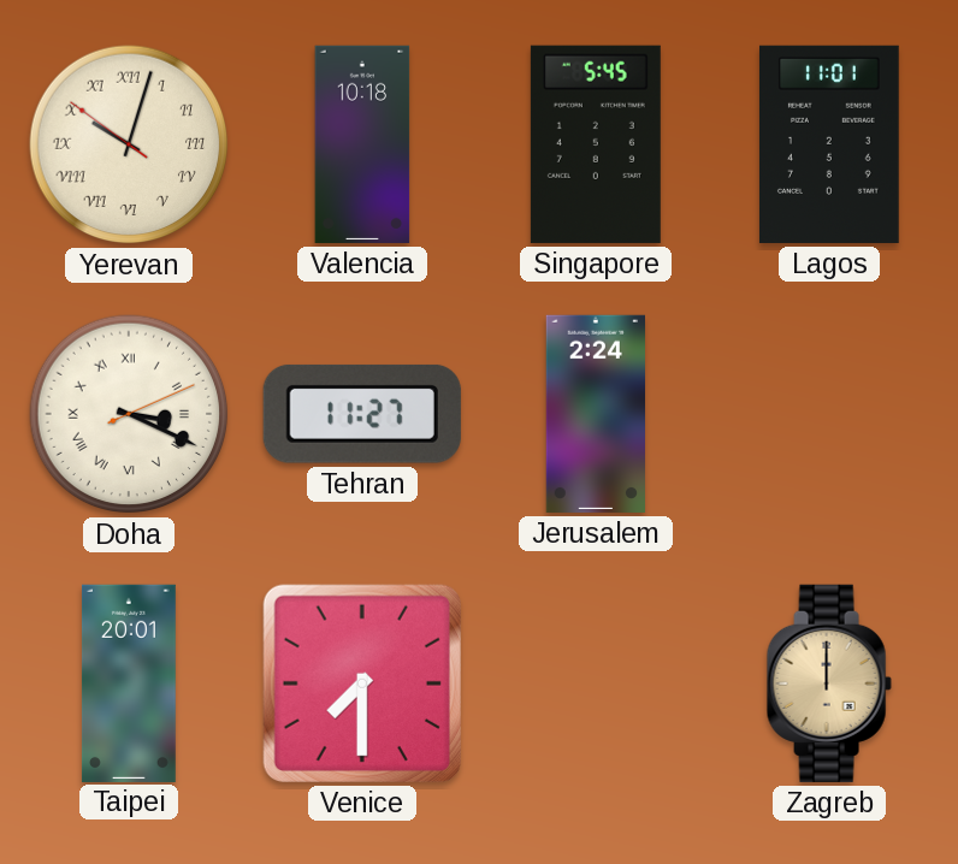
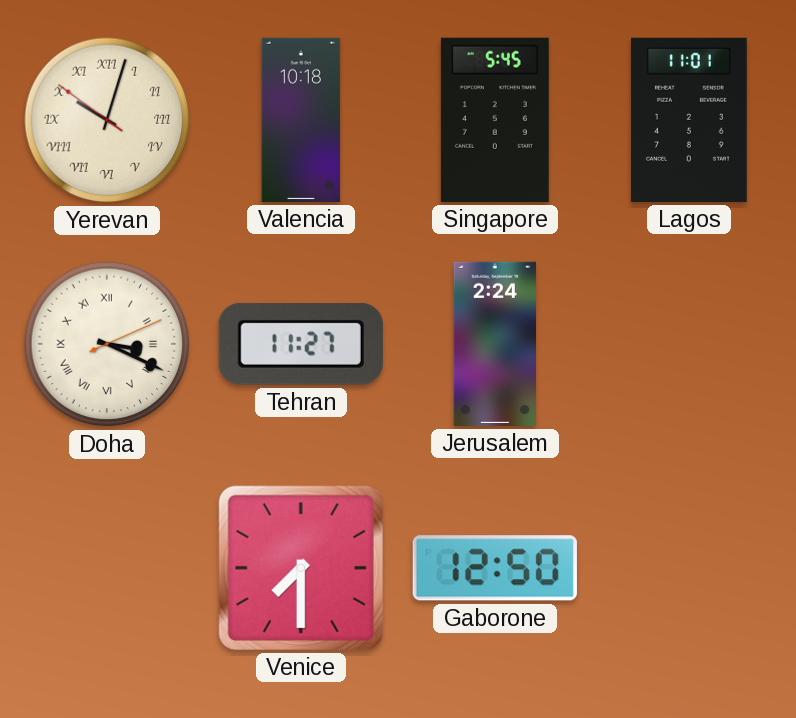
Taipei: 20:01 -> none
Gaborone: none -> 12:50
Zagreb: 12:00 -> none
